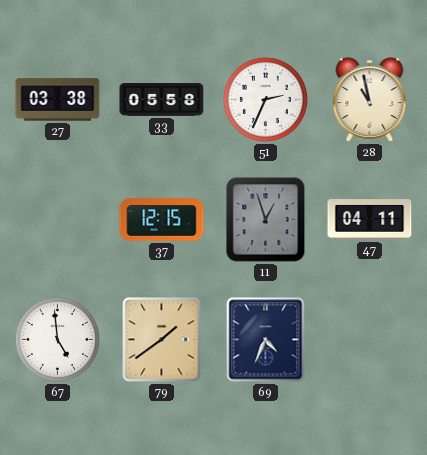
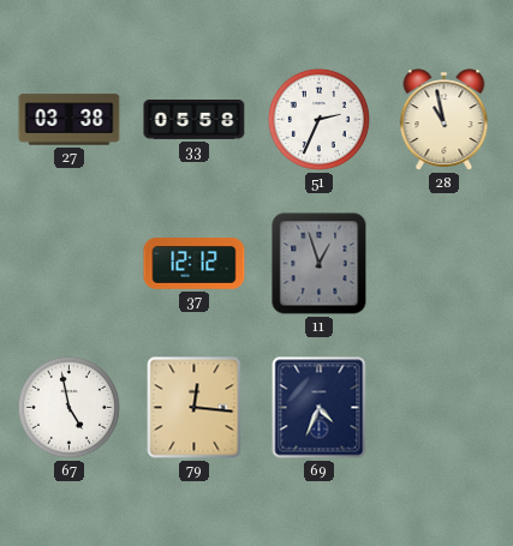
37: 12:15 -> 12:12
47: 04:11 -> none
67: 4:59 -> 4:58
79: 1:39 -> 12:16
